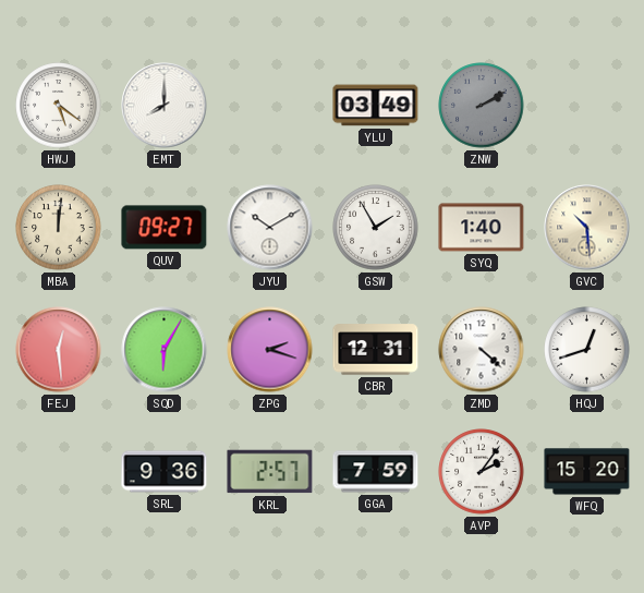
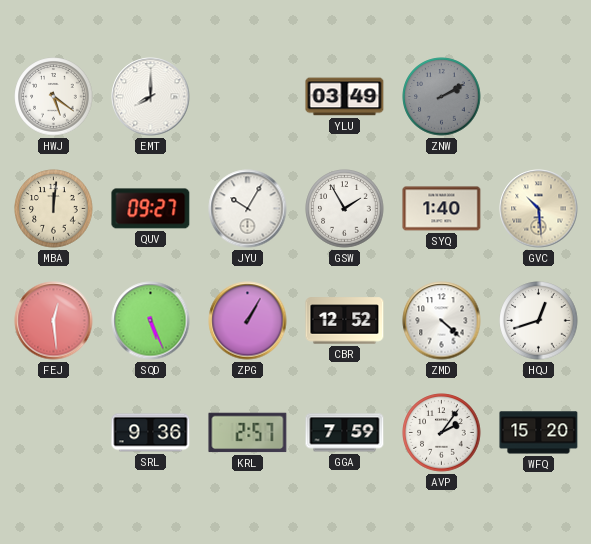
JYU: 10:10 -> 10:05
SQD: 6:05 -> 5:26
ZPG: 2:18 -> 1:05
CBR: 12:31 -> 12:52
